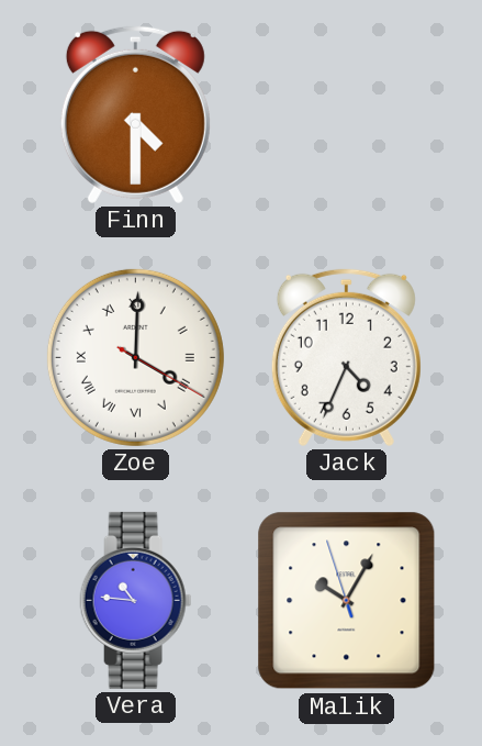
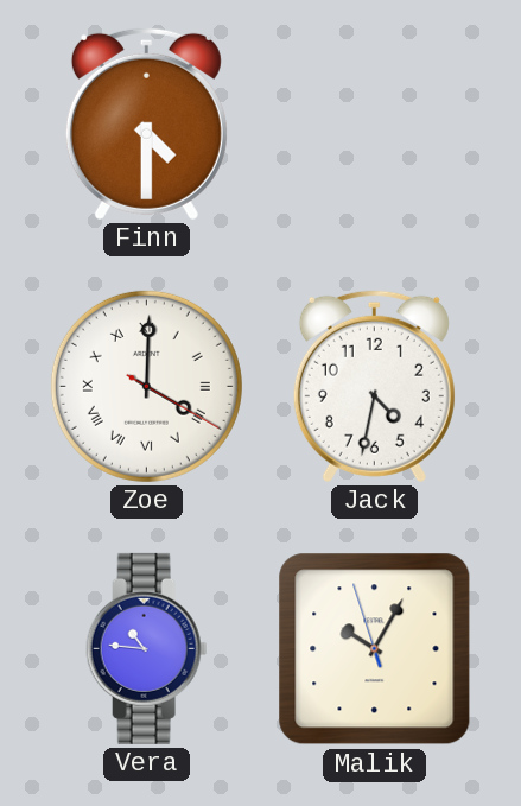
Jack: 4:34 -> 4:32
